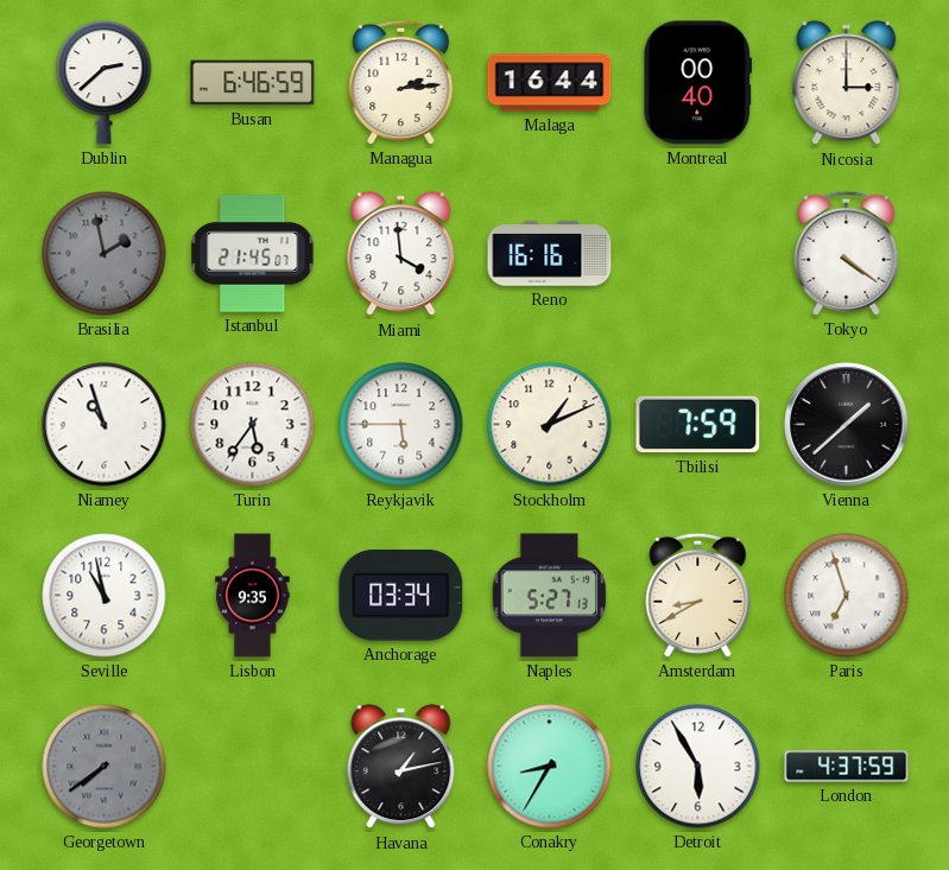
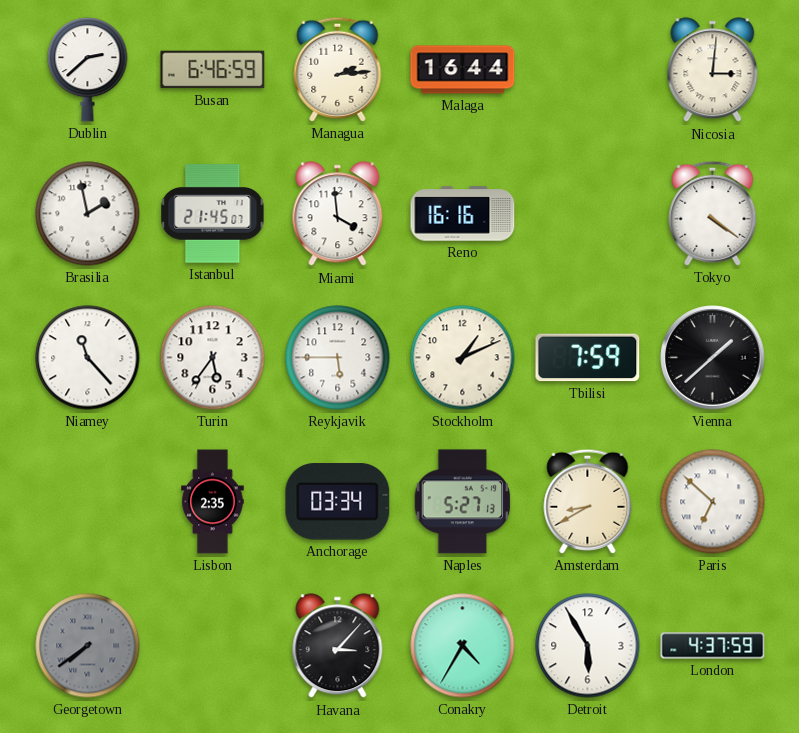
Montreal: 00:40 -> none
Nicosia: 3:00 -> 3:01
Brasilia dial: grey -> white
Niamey: 10:57 -> 11:23
Seville: 10:58 -> none
Lisbon: 9:35 -> 2:35
Paris: 6:57 -> 6:52
Havana: 1:13 -> 3:07
Conakry: 8:35 -> 4:35
